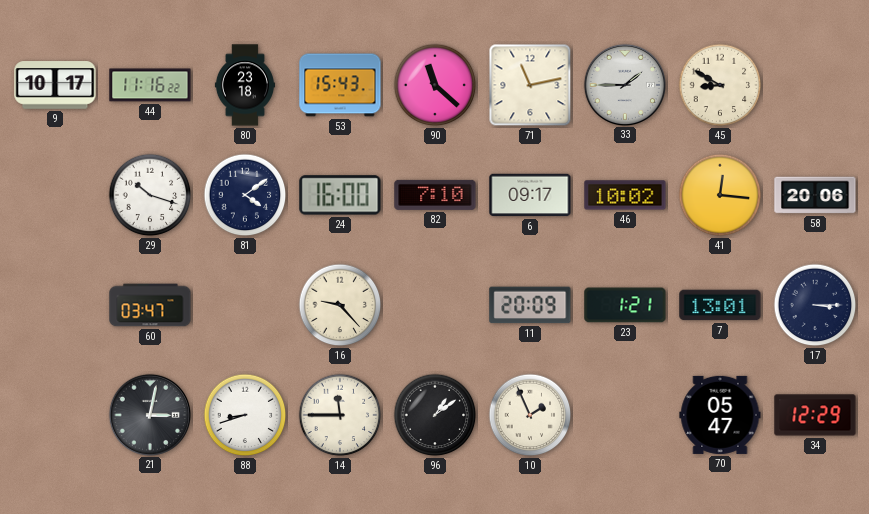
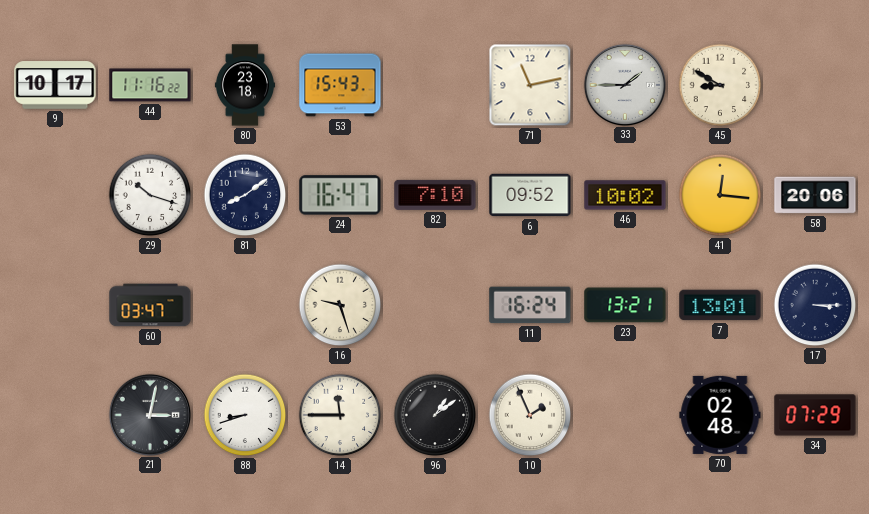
90: 11:22 -> none
81: 4:09 -> 8:09
24: 16:00 -> 16:47
6: 09:17 -> 09:52
16: 9:23 -> 9:27
11: 20:09 -> 16:24
23: 1:21 -> 13:21
70: 05:47 -> 02:48
34: 12:29 -> 07:29
